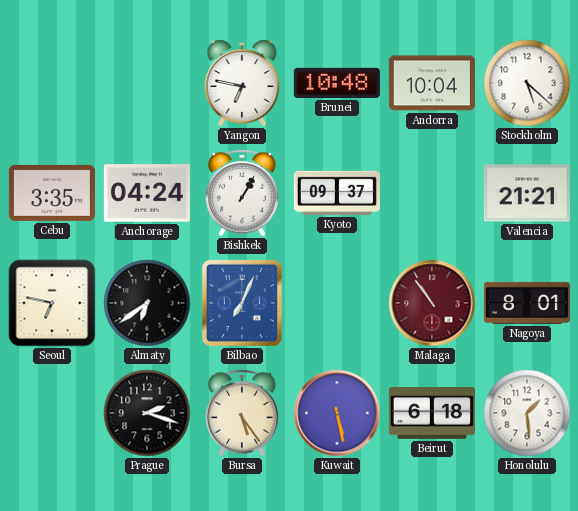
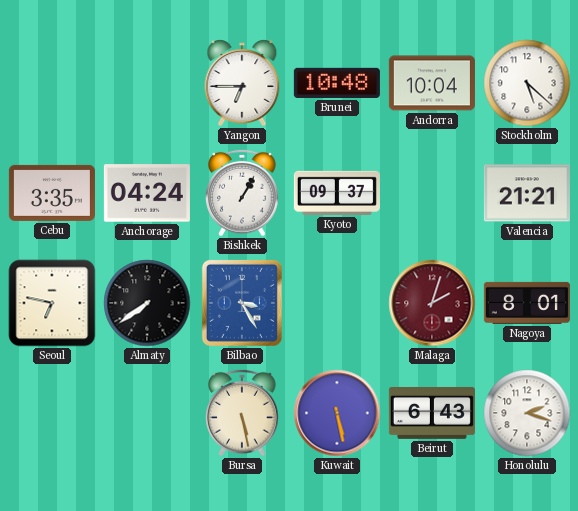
Yangon: 6:47 -> 6:45
Almaty: 6:39 -> 7:39
Bilbao: 7:04 -> 3:25
Malaga: 10:54 -> 2:03
Prague: 2:18 -> none
Bursa: 5:24 -> 5:28
Beirut: 6:18 -> 6:43
Honolulu: 1:29 -> 2:18
